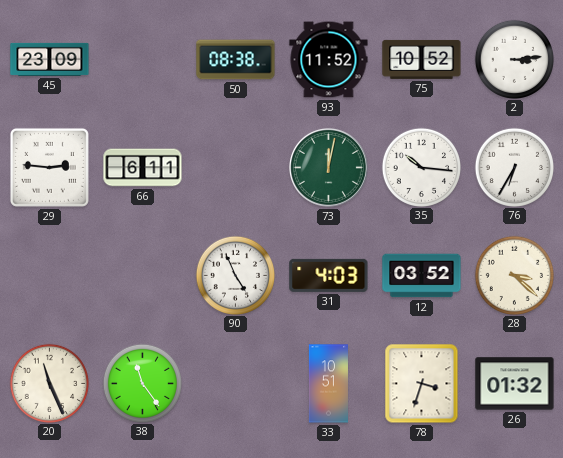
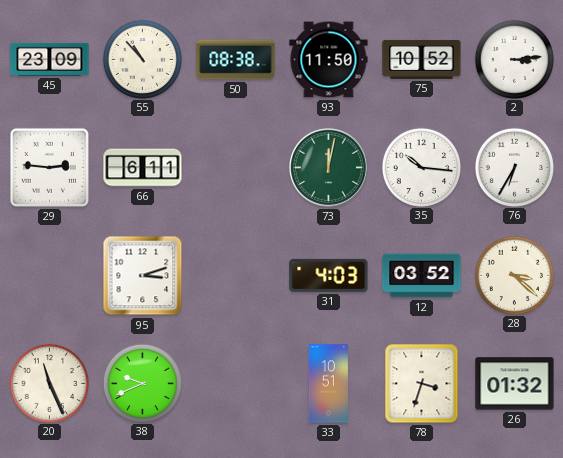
55: none -> 10:53
93: 11:52 -> 11:50
95: none -> 3:12
90: 4:56 -> none
38: 11:24 -> 9:41
